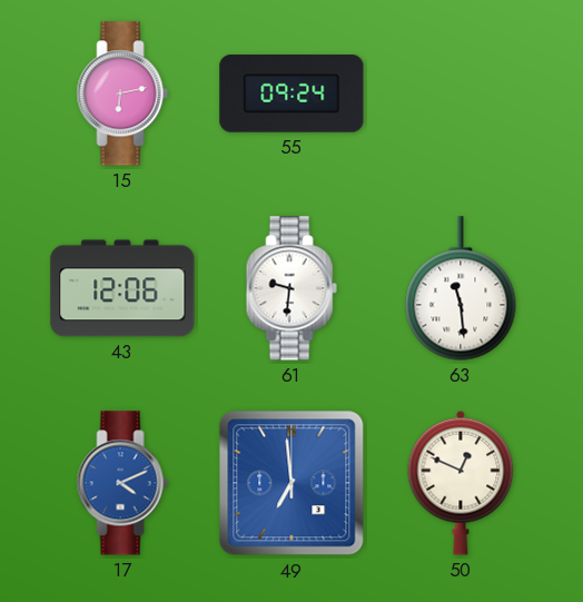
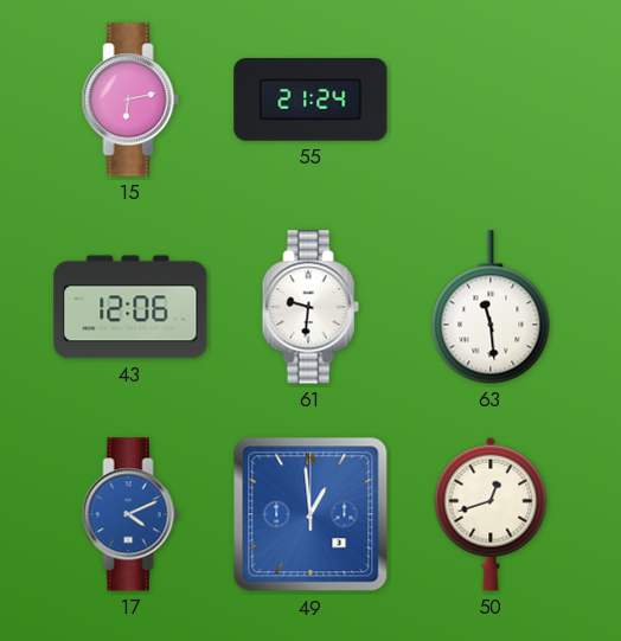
55: 09:24 -> 21:24
49: 6:59 -> 12:59
50: 12:49 -> 12:42
